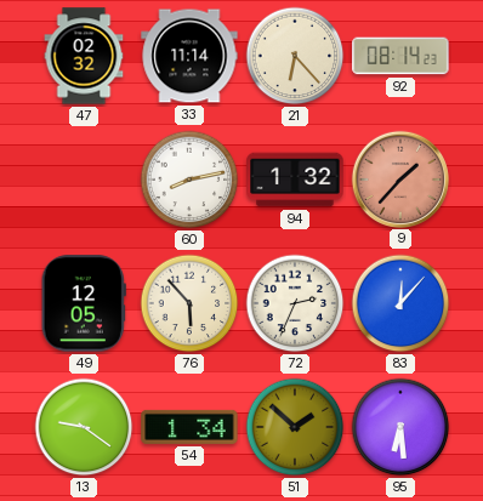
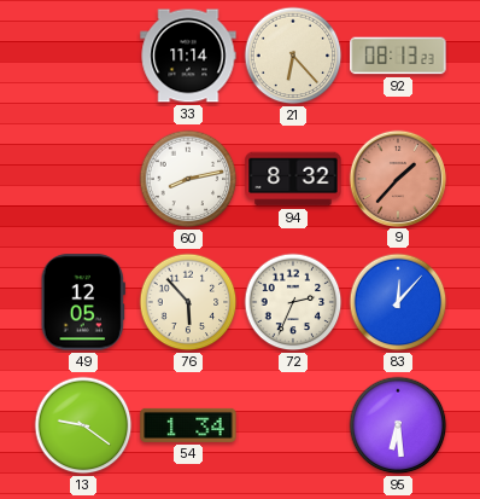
47: 02:32 -> none
92: 08:14 -> 08:13
94: 1:32 -> 8:32
51: 1:52 -> none
